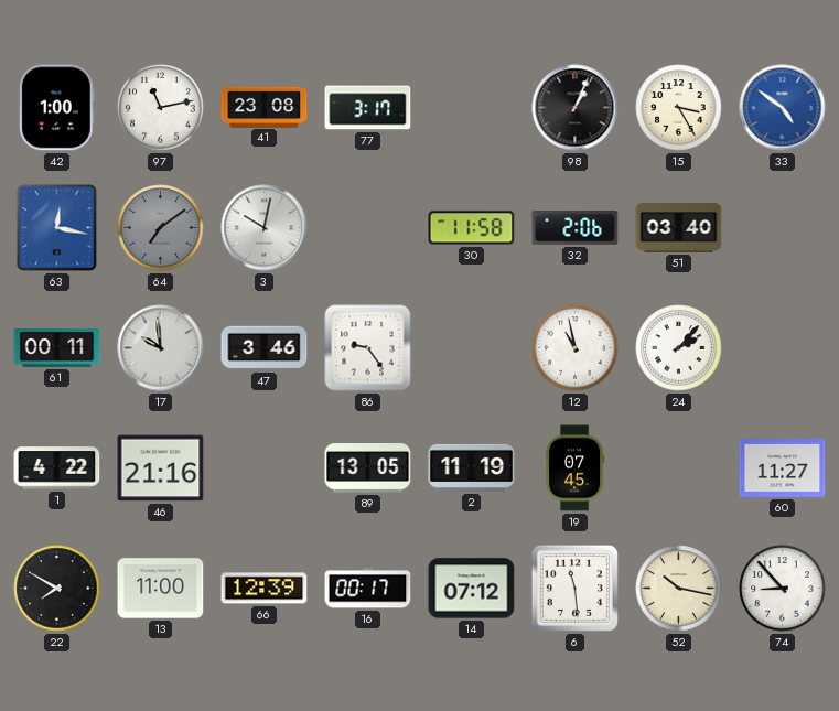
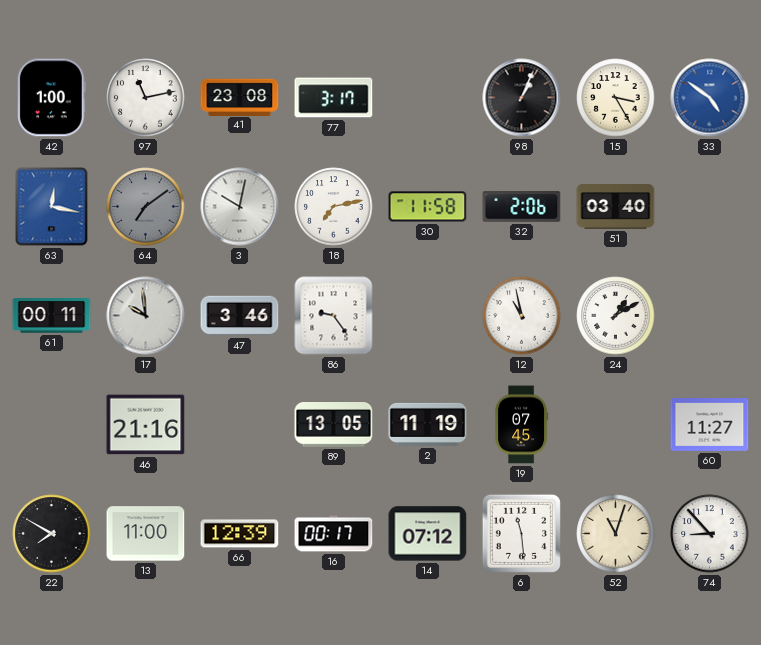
18: none -> 7:13
24: 2:07 -> 1:10
1: 4:22 -> none
52: 10:17 -> 11:03
